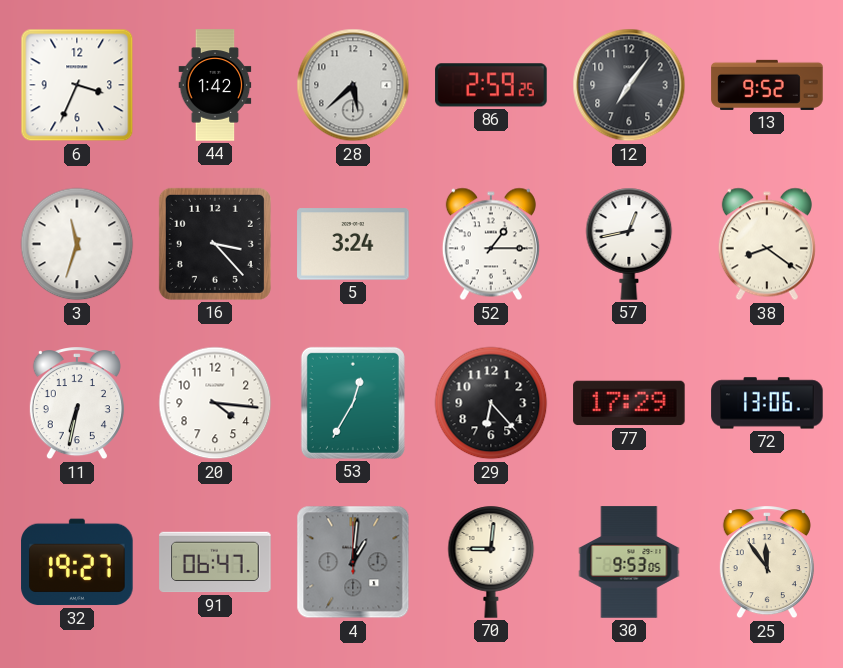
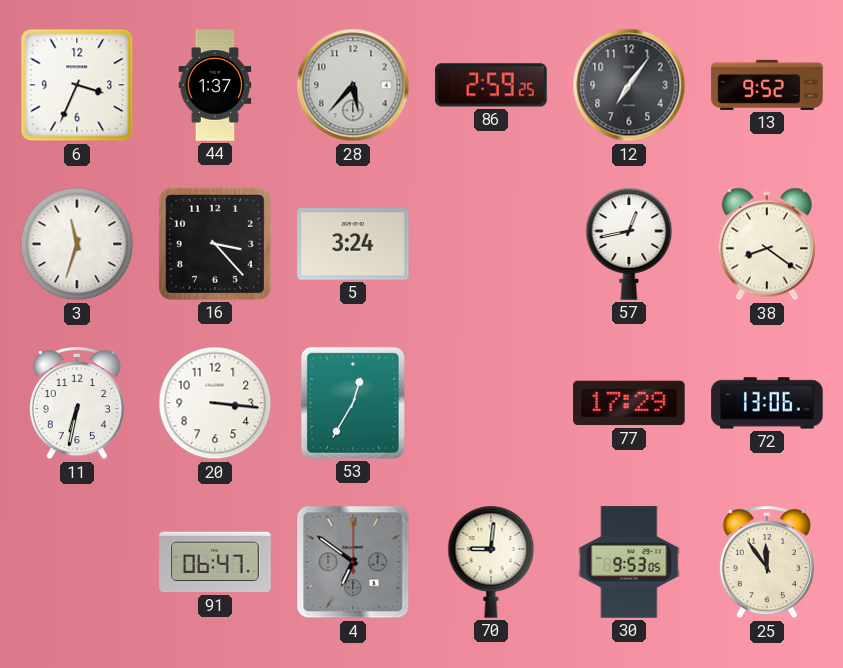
44: 1:42 -> 1:37
28: 5:38 -> 5:37
52: 1:15 -> none
20: 4:16 -> 3:16
29: 6:23 -> none
32: 19:27 -> none
4: 1:01 -> 6:51
